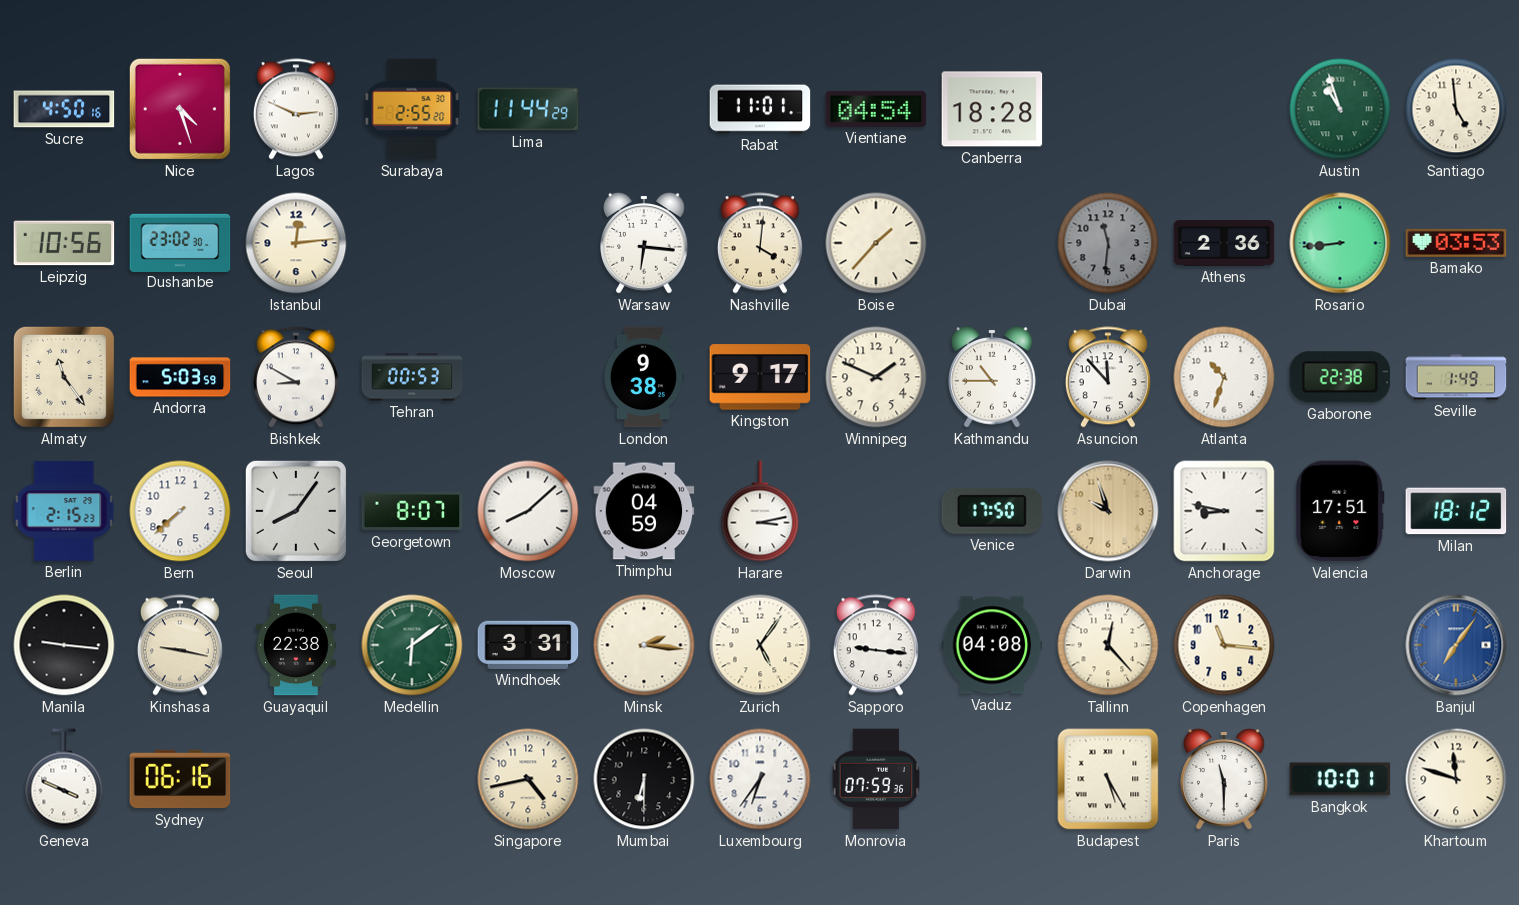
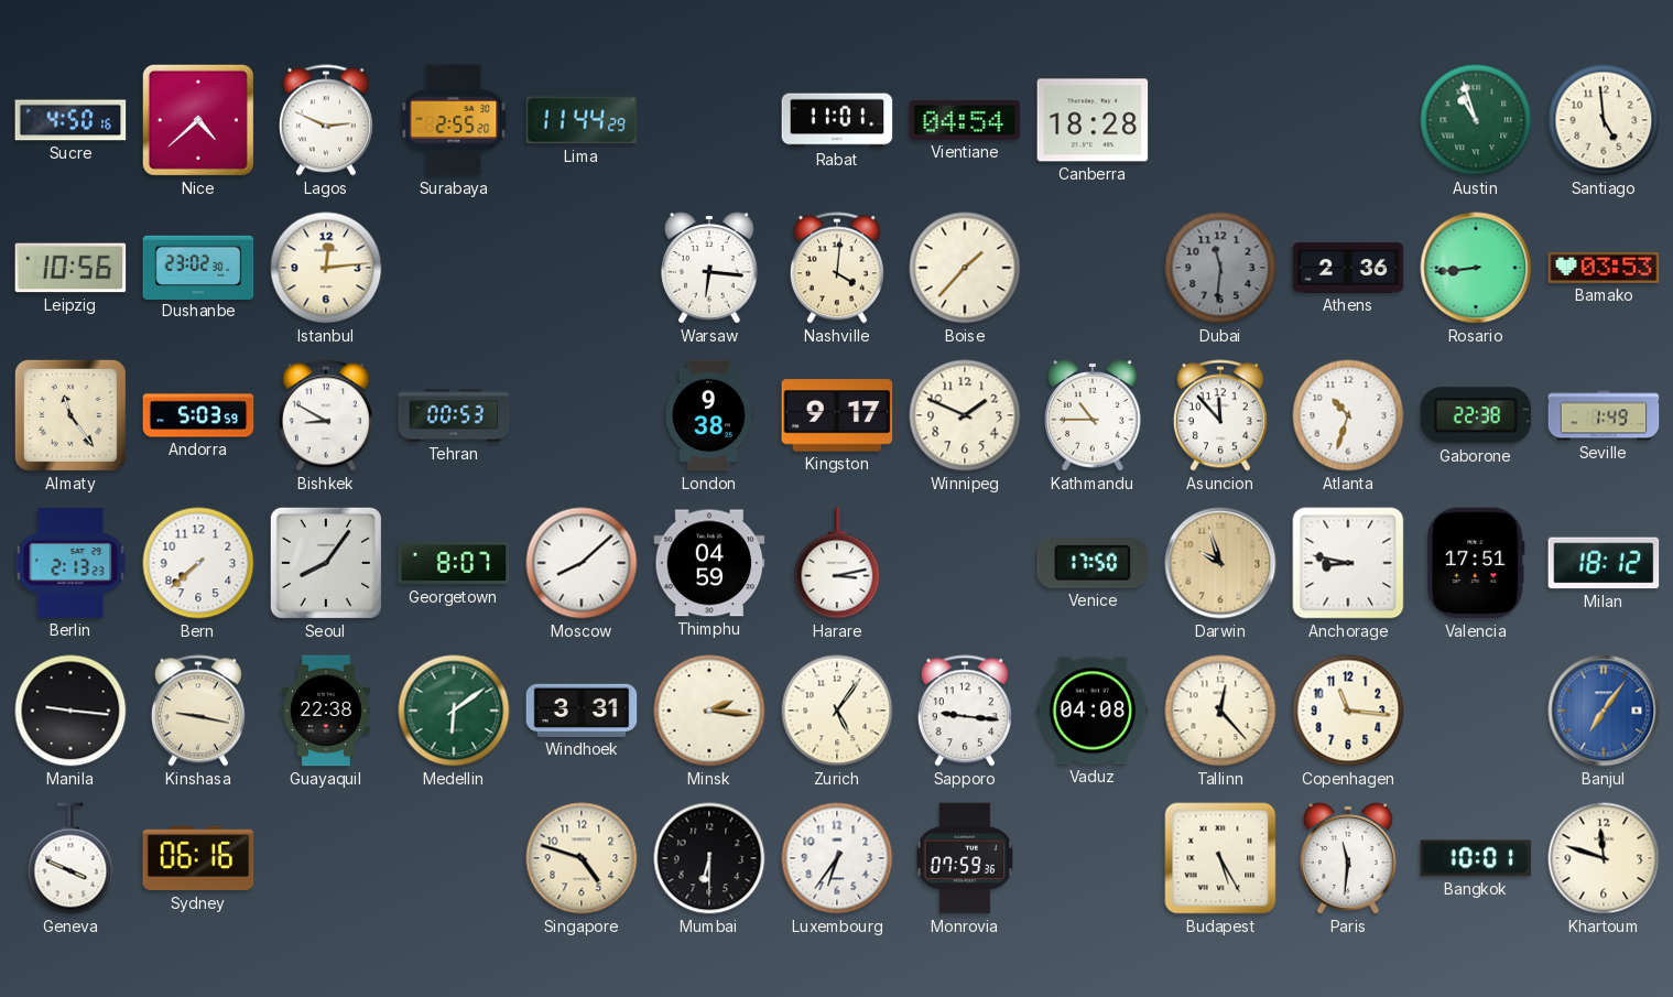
Nice: 4:27 -> 4:38
Berlin: 2:15 -> 2:13
Singapore: 4:43 -> 4:48
Paris: 11:30 -> 11:31
